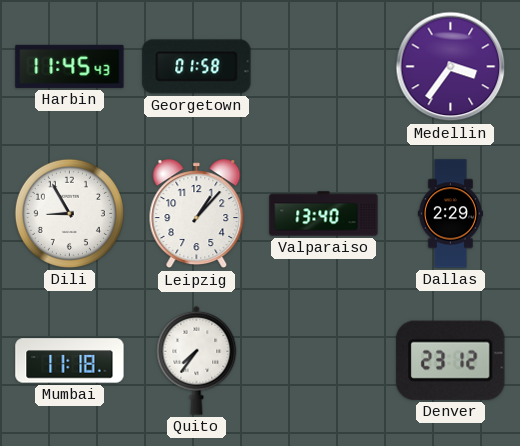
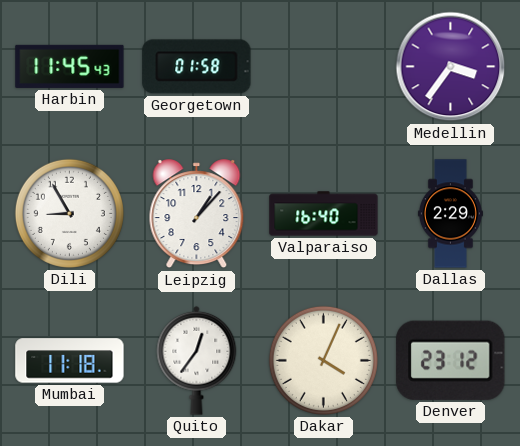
Valparaiso: 13:40 -> 16:40
Quito: 7:36 -> 12:36
Dakar: none -> 4:04
